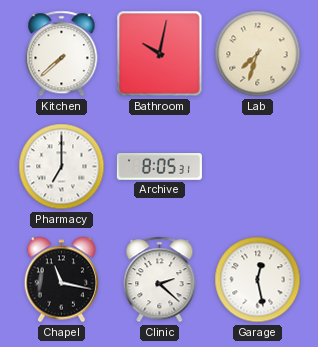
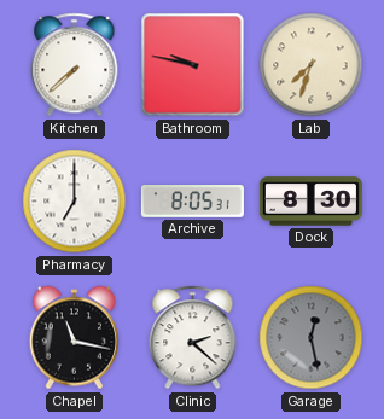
Bathroom: 10:02 -> 9:47
Dock: none -> 8:30
Garage dial: white -> grey
